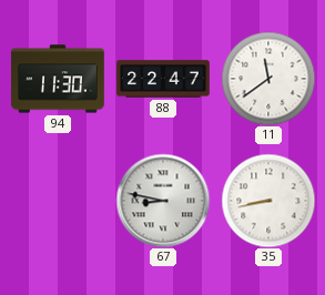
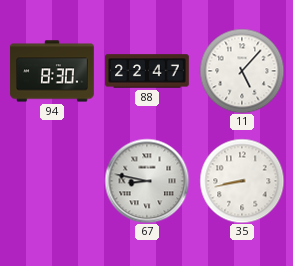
94: 11:30 -> 8:30
11: 11:39 -> 5:07
